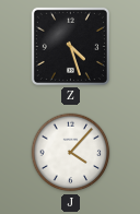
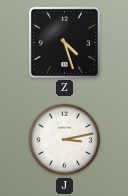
J: 4:07 -> 3:13
